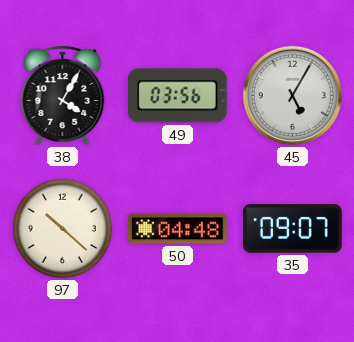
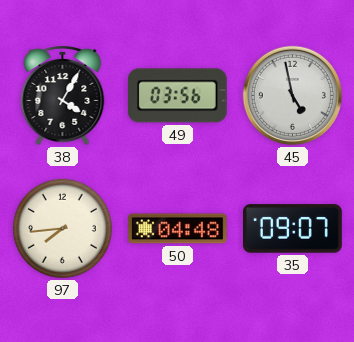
45: 5:05 -> 4:58
97: 10:22 -> 7:44
